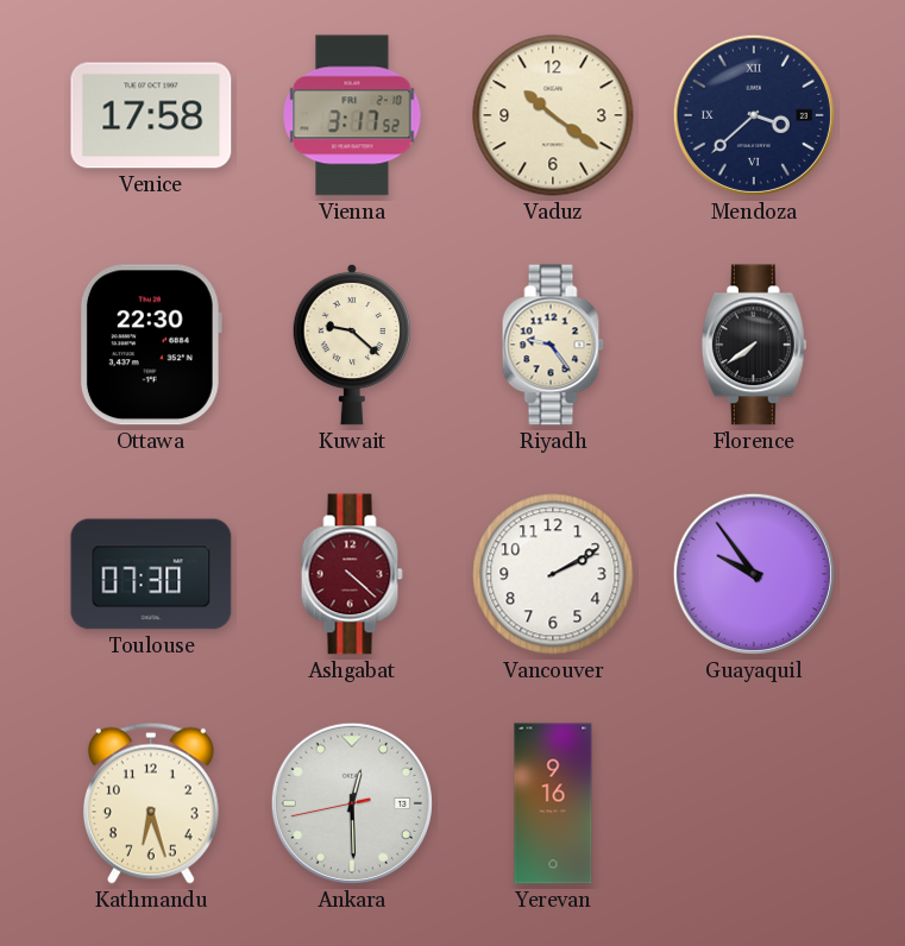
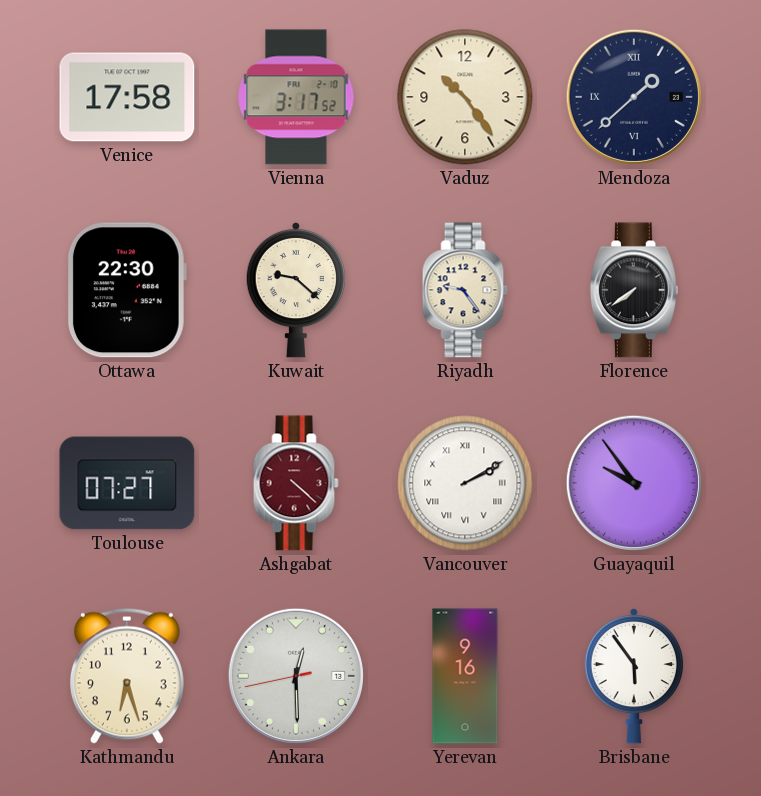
Vaduz: 10:21 -> 10:24
Mendoza: 3:38 -> 1:38
Toulouse: 07:30 -> 07:27
Vancouver numerals: Arabic -> Roman
Brisbane: none -> 5:54
